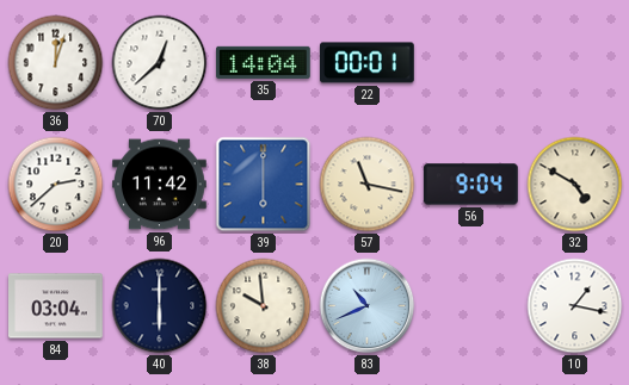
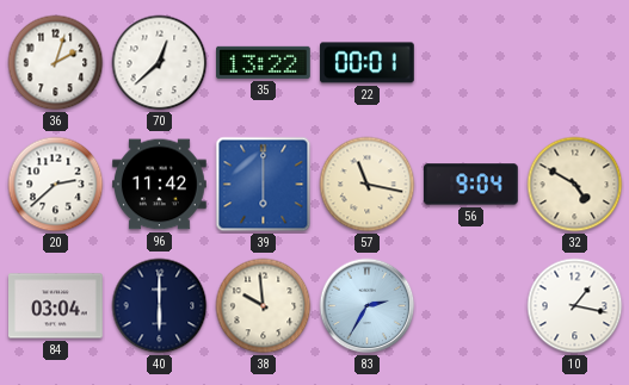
36: 12:03 -> 2:03
35: 14:04 -> 13:22
83: 10:41 -> 2:35
